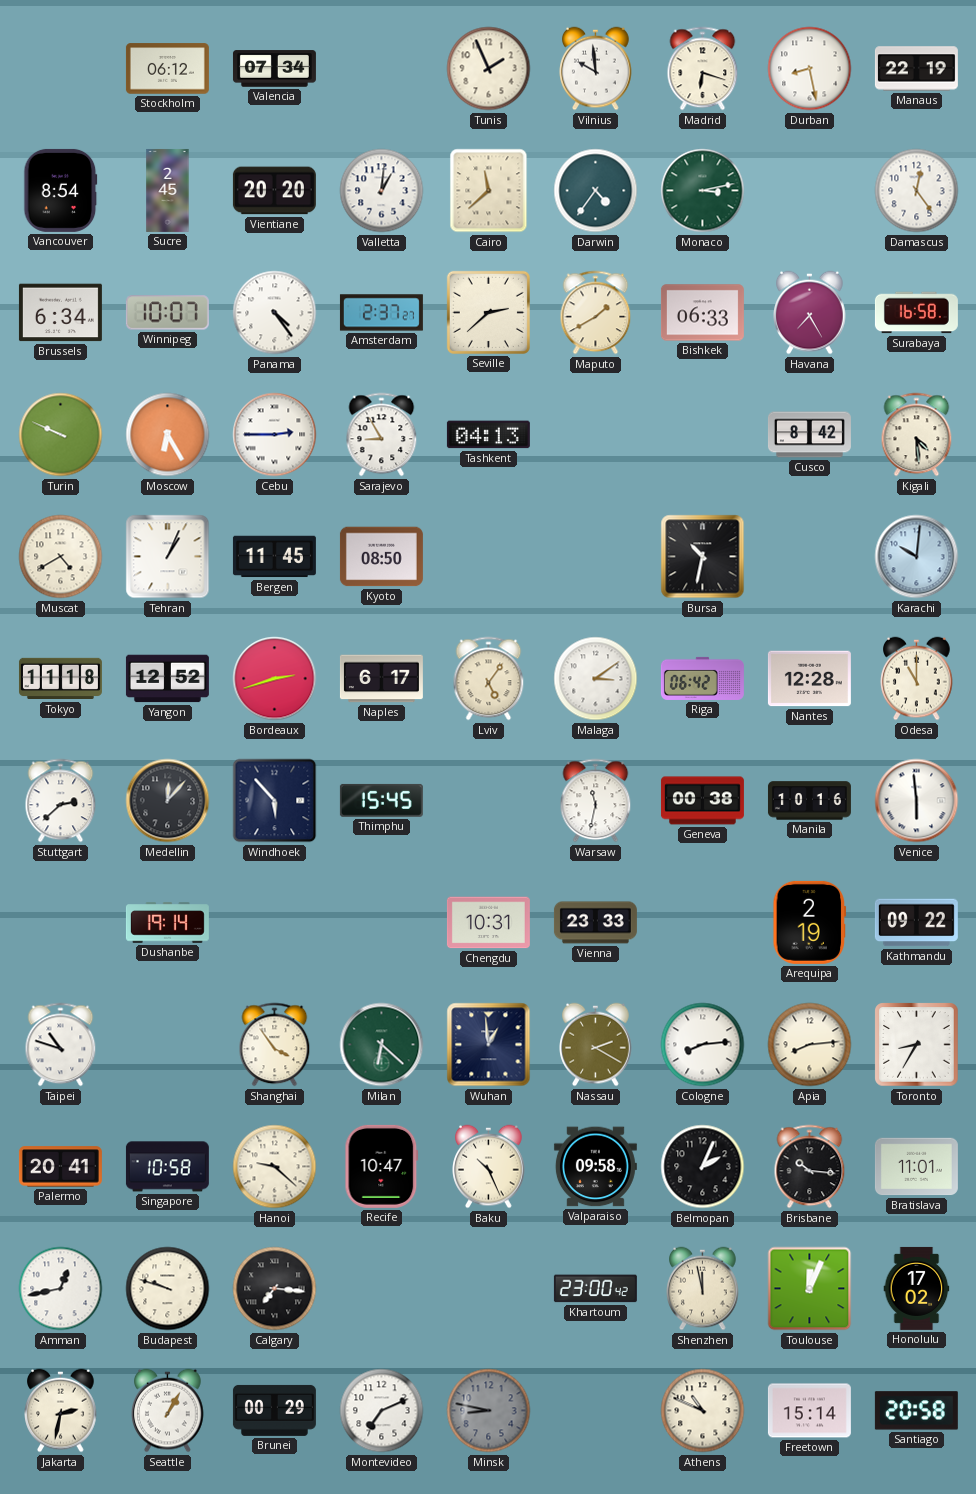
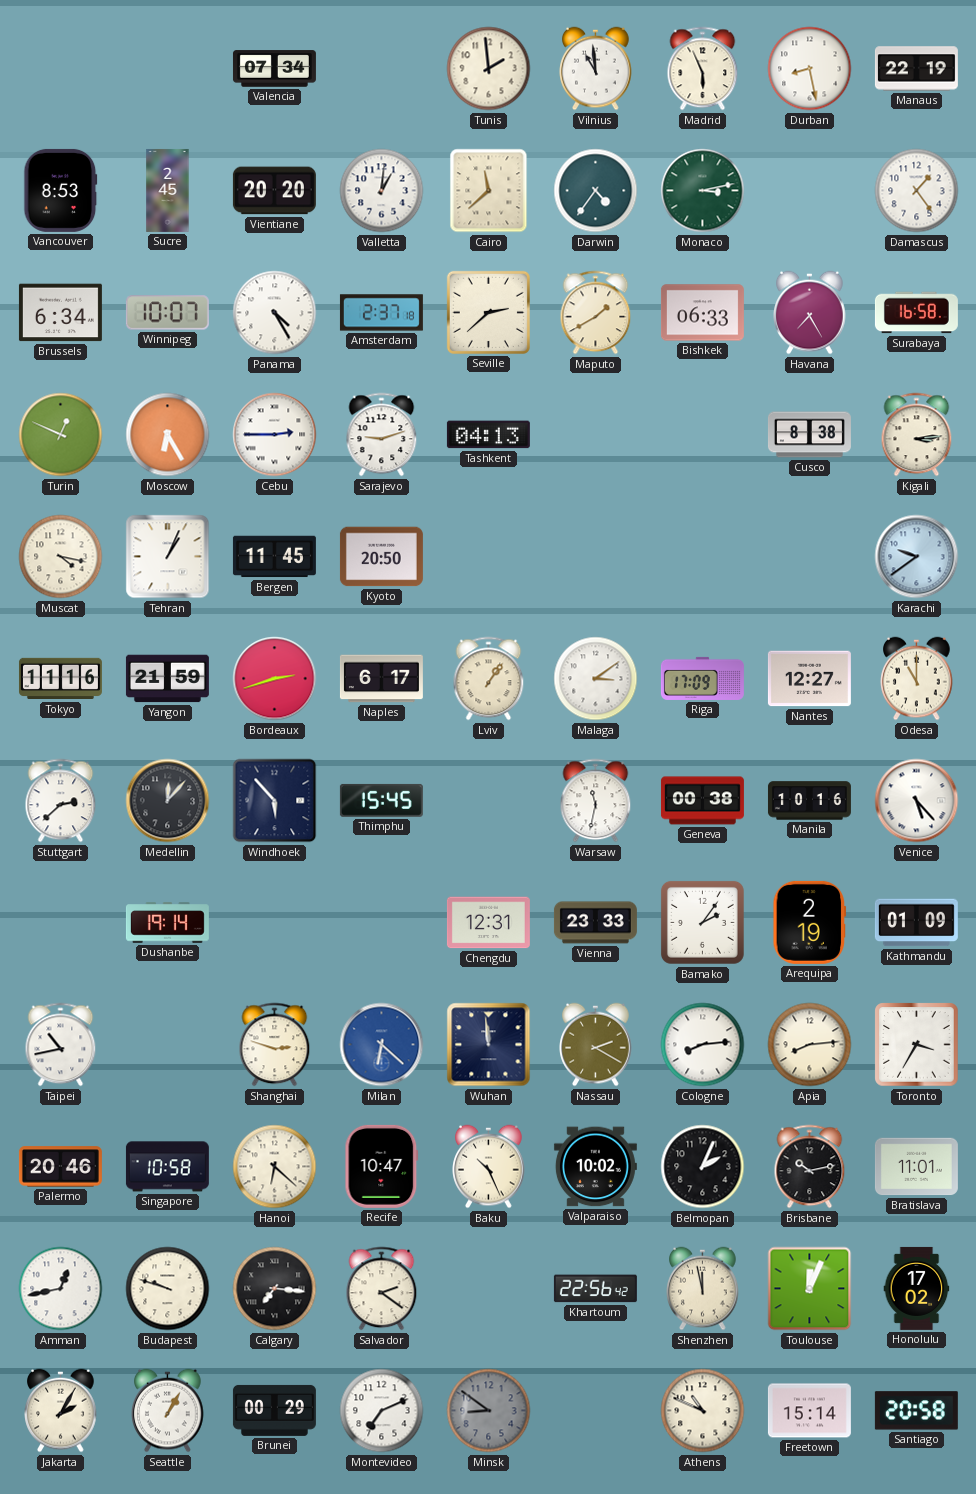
Stockholm: 06:12 -> none
Tunis: 1:56 -> 1:59
Vilnius: 9:59 -> 10:59
Madrid: 6:18 -> 5:56
Vancouver: 8:54 -> 8:53
Damascus: 12:24 -> 1:24
Panama: 4:24 -> 4:25
Amsterdam: 2:37:27 -> 2:37:18
Turin: 9:49 -> 12:49
Sarajevo: 8:55 -> 9:12
Cusco: 8:42 -> 8:38
Kigali: 4:29 -> 3:14
Muscat: 4:40 -> 4:17
Kyoto: 08:50 -> 20:50
Bursa: 10:32 -> none
Karachi: 10:01 -> 9:39
Tokyo: 11:18 -> 11:16
Yangon: 12:52 -> 21:59
Lviv: 5:06 -> 1:06
Riga: 06:42 -> 17:09
Nantes: 12:28 -> 12:27
Venice: 5:59 -> 5:23
Chengdu: 10:31 -> 12:31
Bamako: none -> 2:06
Kathmandu: 09:22 -> 01:09
Taipei: 10:48 -> 10:43
Shanghai: 3:54 -> 2:48
Milan dial: green -> blue
Wuhan: 12:59 -> 11:59
Toronto: 8:35 -> 3:35
Palermo: 20:41 -> 20:46
Hanoi: 9:22 -> 6:22
Valparaiso: 09:58 -> 10:02
Brisbane: 10:16 -> 10:13
Salvador: none -> 2:21
Khartoum: 23:00 -> 22:56
Jakarta: 2:32 -> 2:05
Minsk: 8:47 -> 8:51
